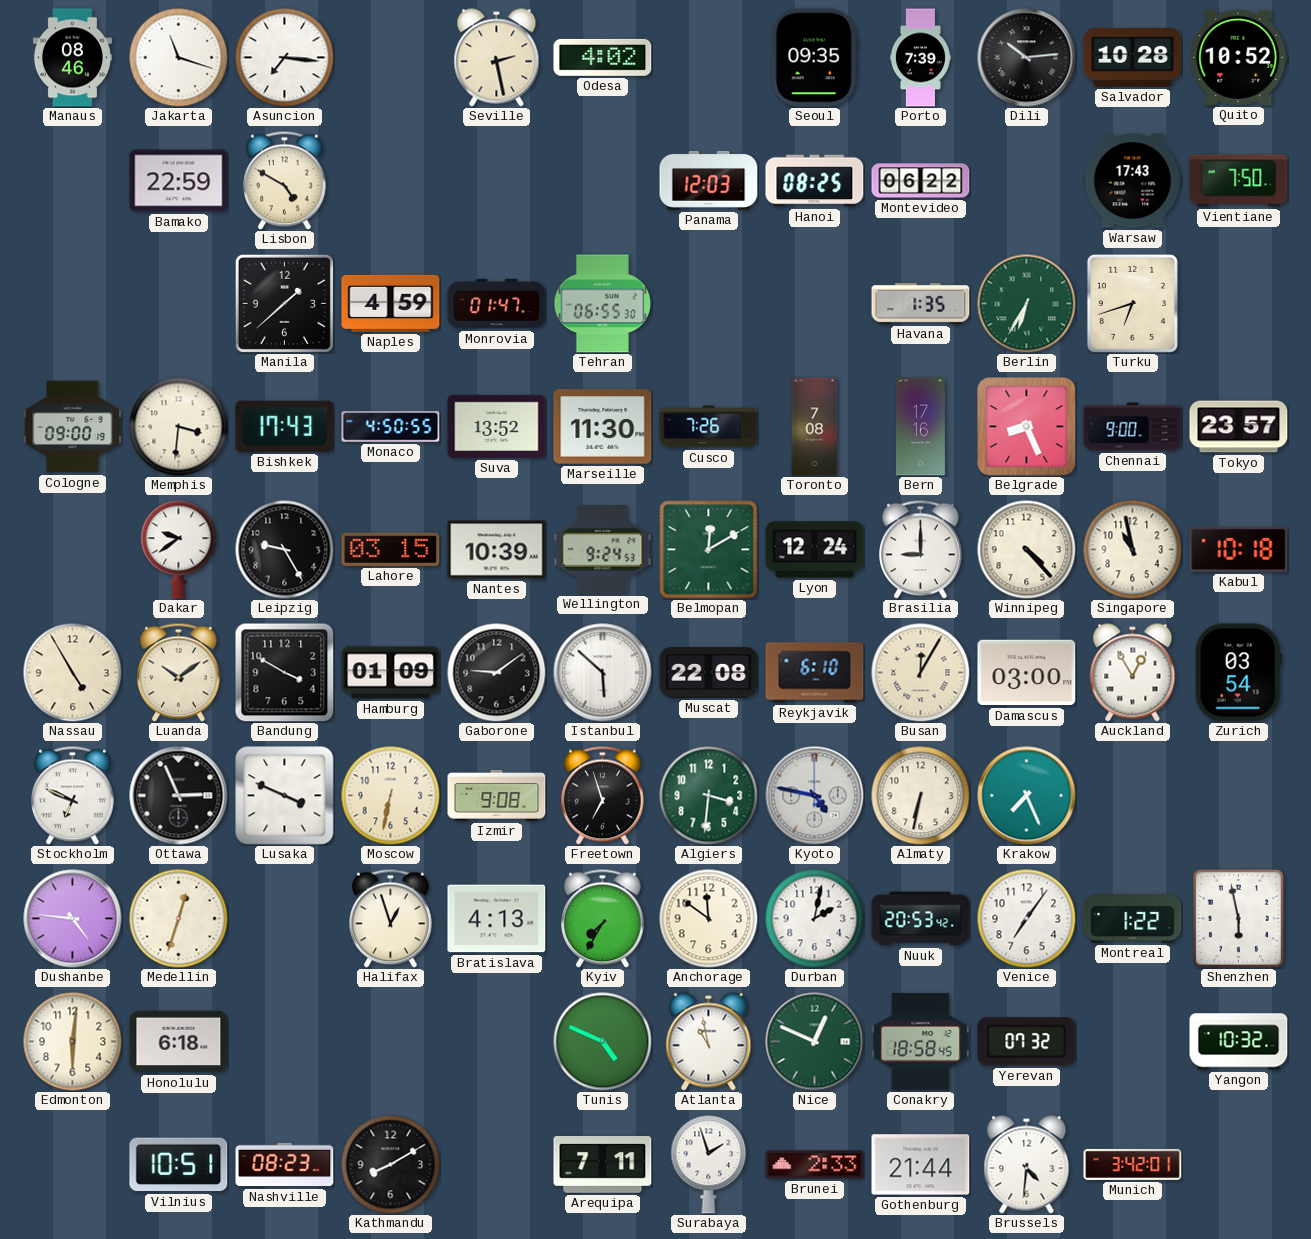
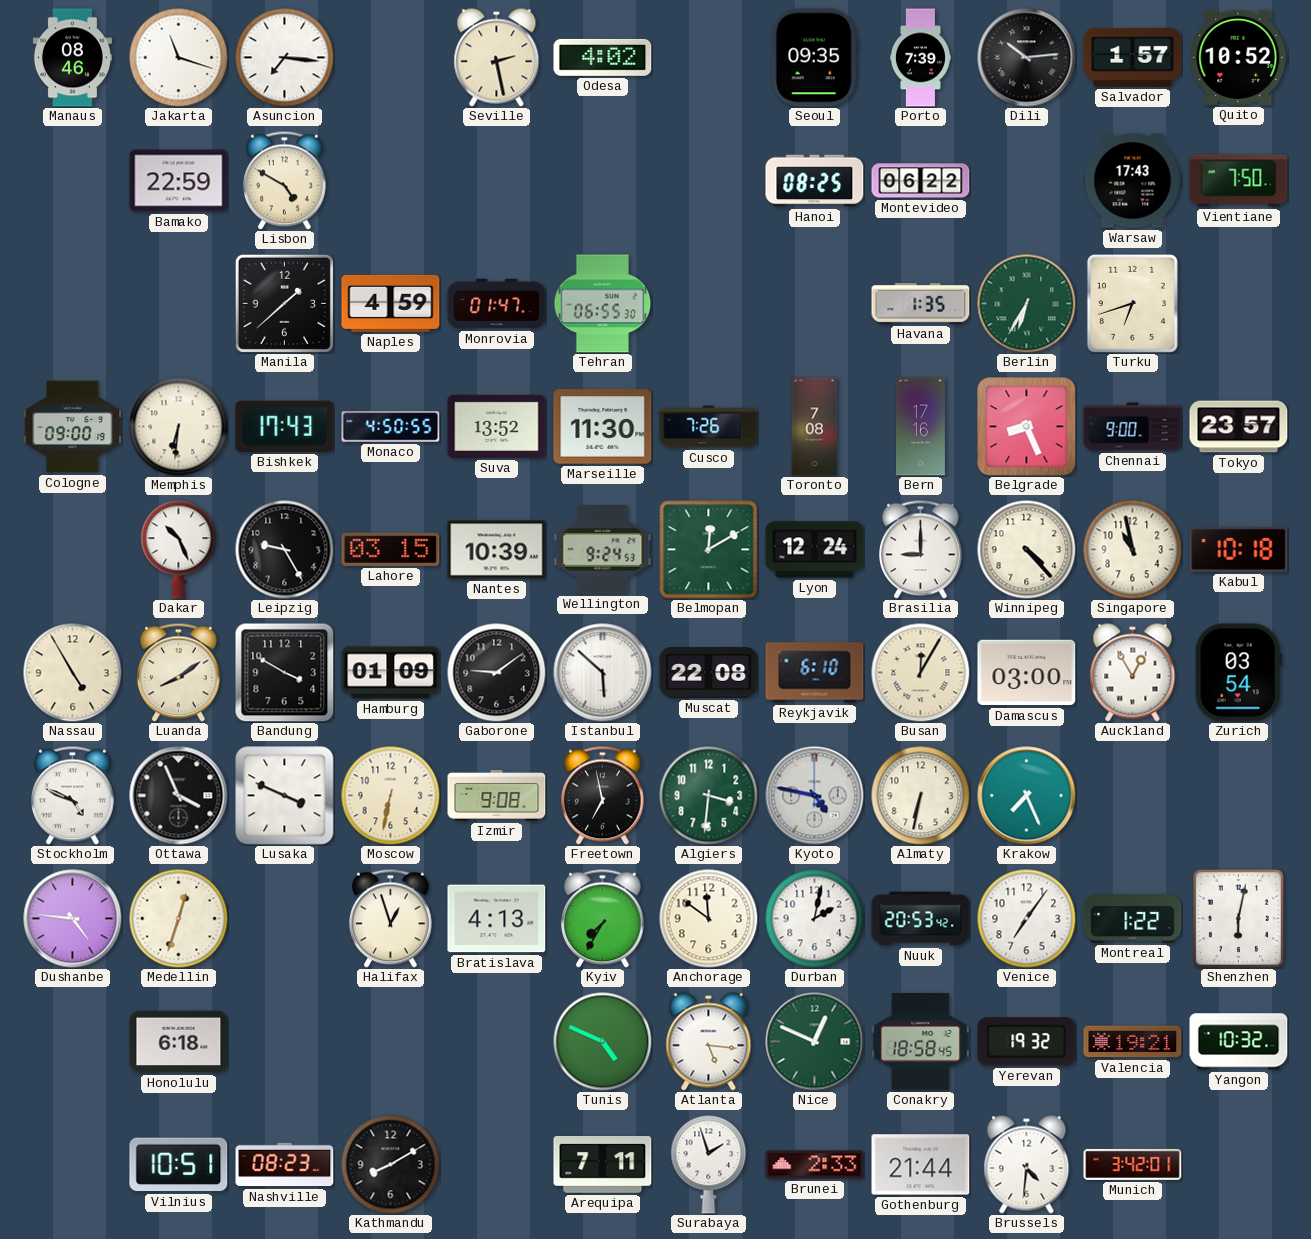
Salvador: 10:28 -> 1:57
Panama: 12:03 -> none
Memphis: 3:31 -> 6:31
Dakar: 9:39 -> 10:26
Luanda: 10:09 -> 8:09
Stockholm: 6:49 -> 4:49
Ottawa: 2:56 -> 3:56
Freetown: 6:57 -> 6:58
Shenzhen: 5:58 -> 6:02
Edmonton: 6:01 -> none
Atlanta: 10:58 -> 5:16
Yerevan: 07:32 -> 19:32
Valencia: none -> 19:21
